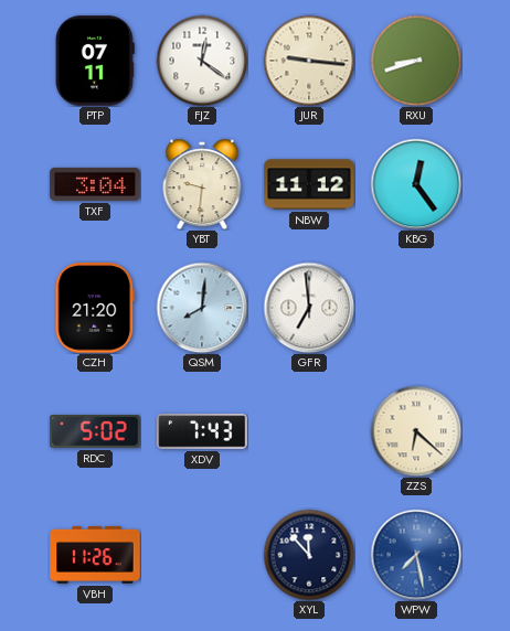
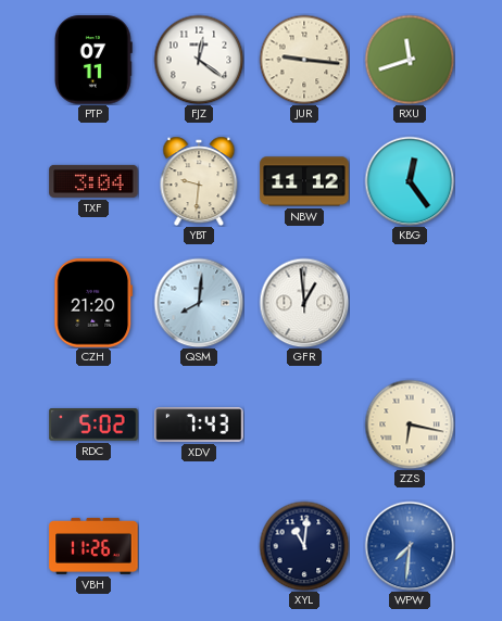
RXU: 8:42 -> 11:42
GFR: 6:59 -> 12:59
ZZS: 6:22 -> 6:17
XYL: 11:53 -> 11:01
WPW: 7:28 -> 7:31
